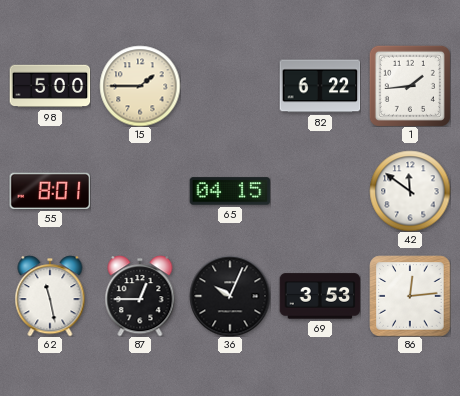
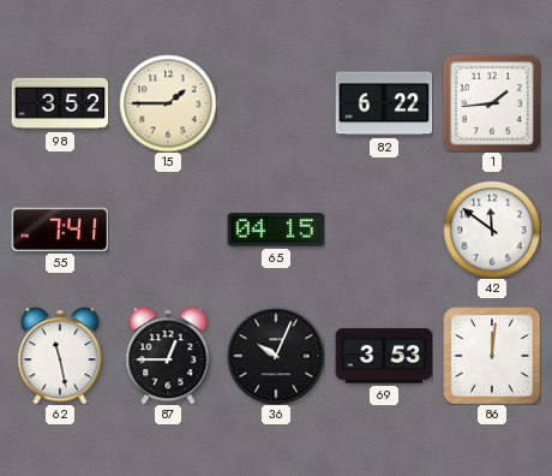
98: 5:00 -> 3:52
55: 8:01 -> 7:41
86: 12:14 -> 12:01
